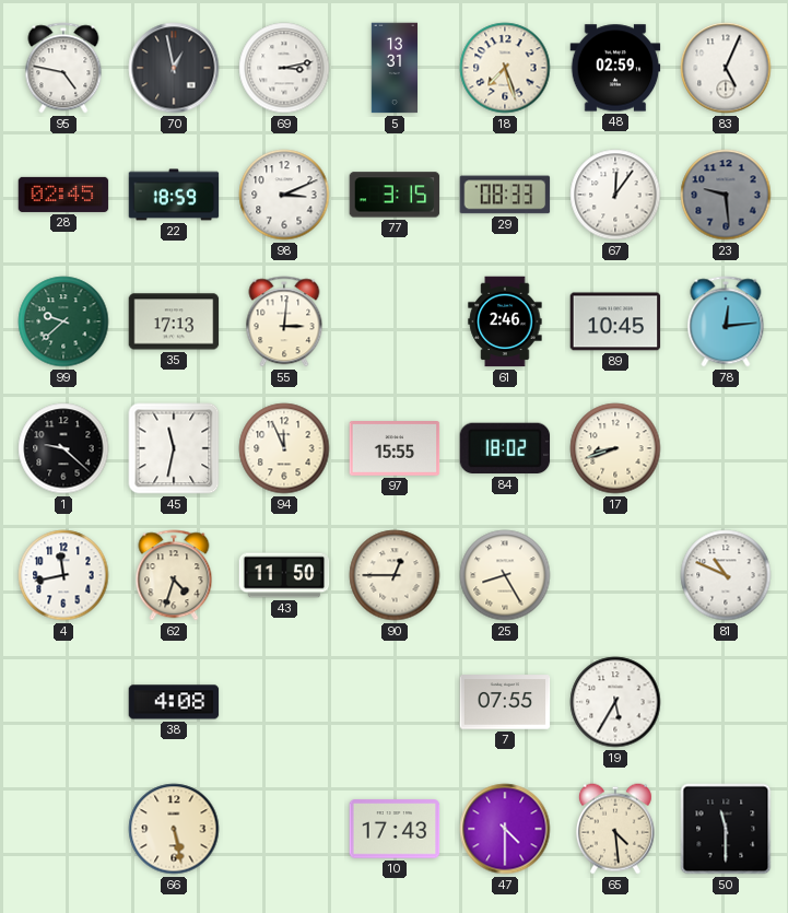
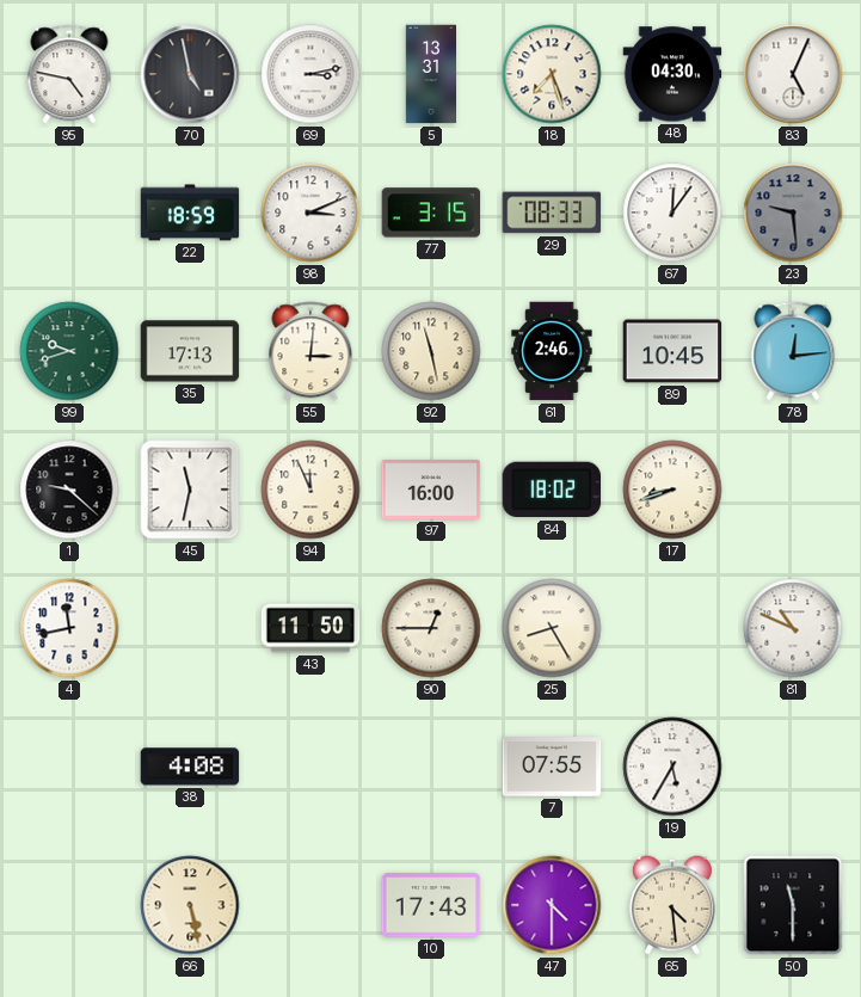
70: 12:58 -> 4:58
48: 02:59 -> 04:30
28: 02:45 -> none
99: 9:38 -> 9:42
92: none -> 11:28
97: 15:55 -> 16:00
62: 4:33 -> none
